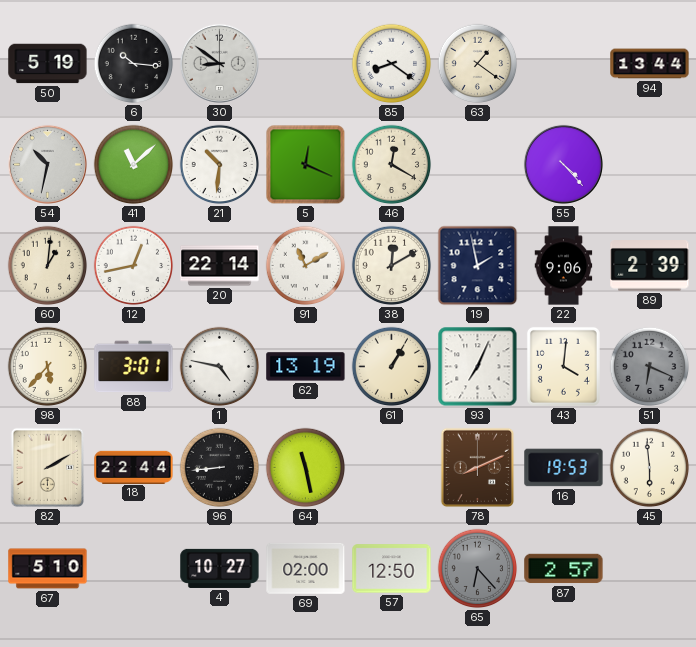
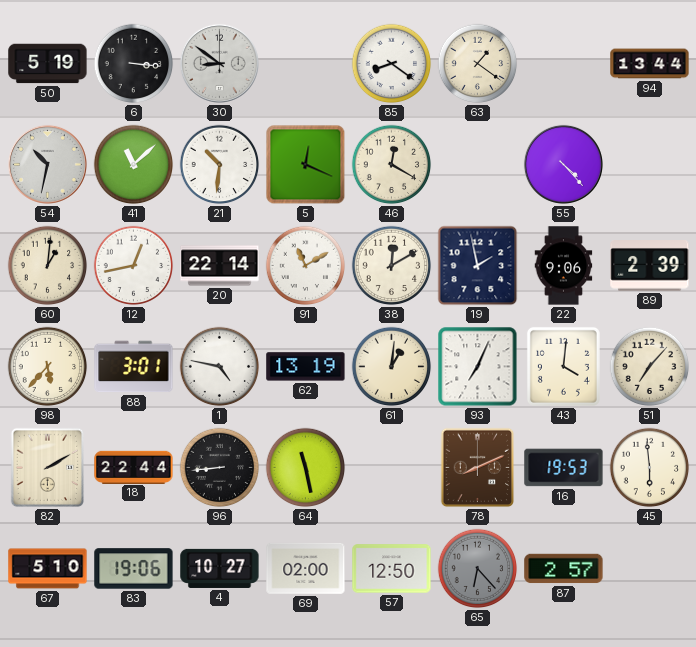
6: 10:16 -> 3:16
61: 1:05 -> 1:01
51: 6:19 -> 7:07
51 dial: grey -> cream
83: none -> 19:06
